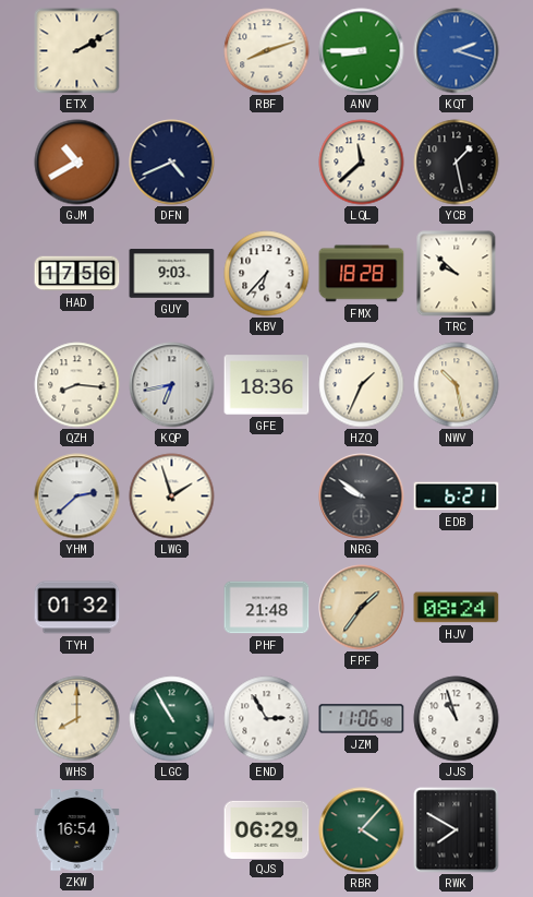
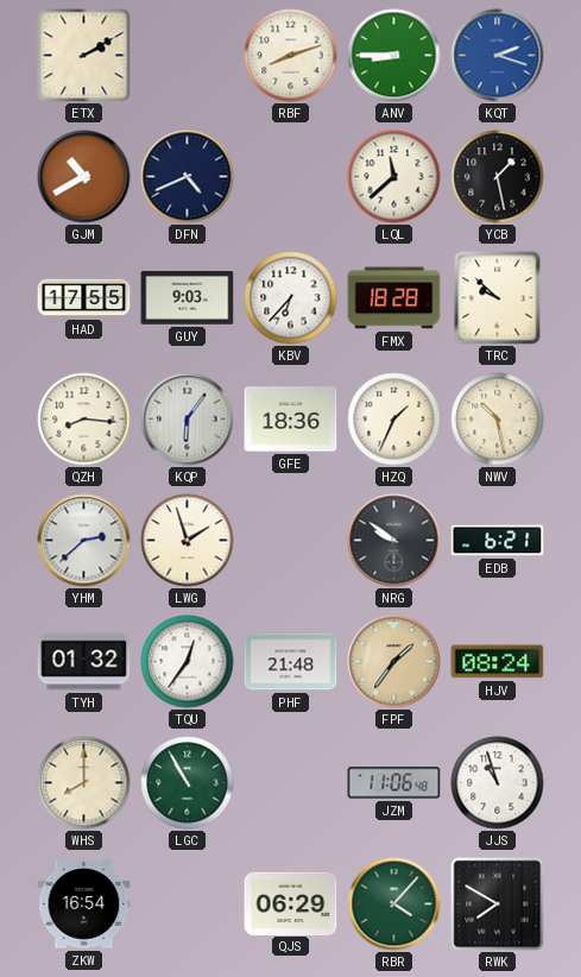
HAD: 17:56 -> 17:55
KQP: 6:43 -> 6:06
TQU: none -> 12:36
END: 2:55 -> none
